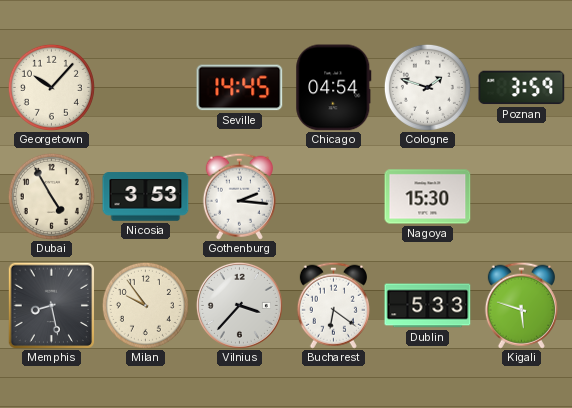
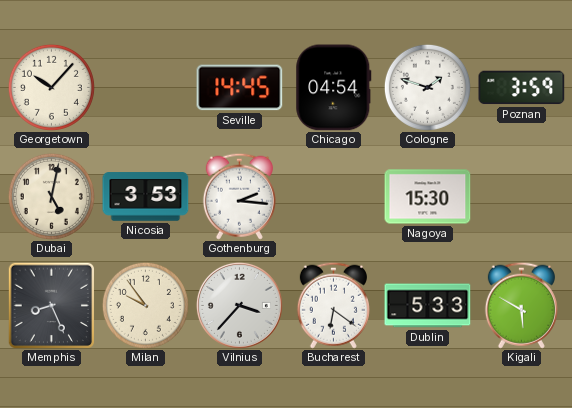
Dubai: 4:55 -> 5:02
Memphis: 8:28 -> 8:26
Kigali: 5:48 -> 5:50
